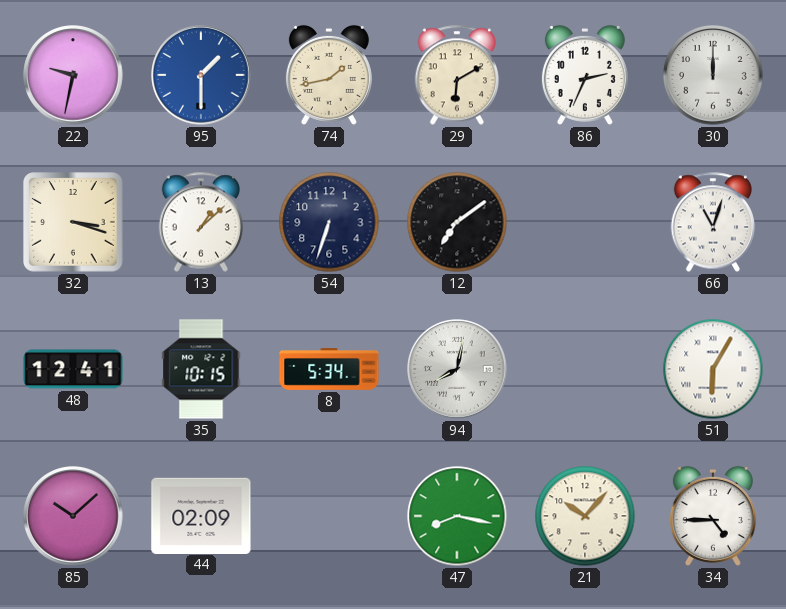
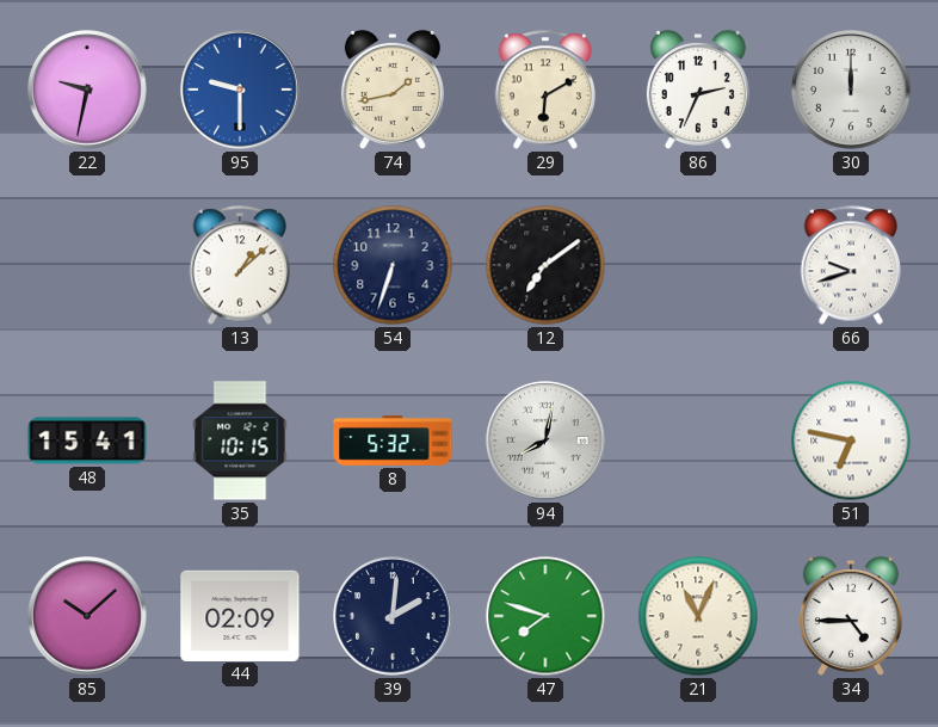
95: 1:30 -> 9:30
32: 3:18 -> none
66: 11:03 -> 9:42
48: 12:41 -> 15:41
8: 5:34 -> 5:32
51: 6:05 -> 6:47
39: none -> 2:01
47: 8:17 -> 7:48
21: 10:07 -> 11:04
